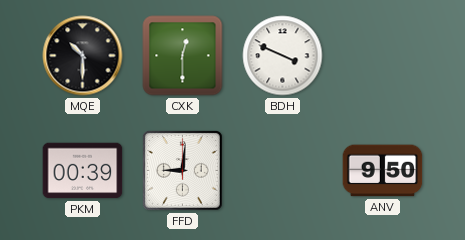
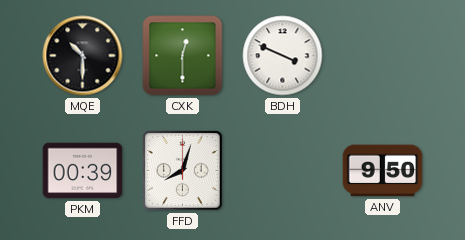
FFD: 9:01 -> 8:03
